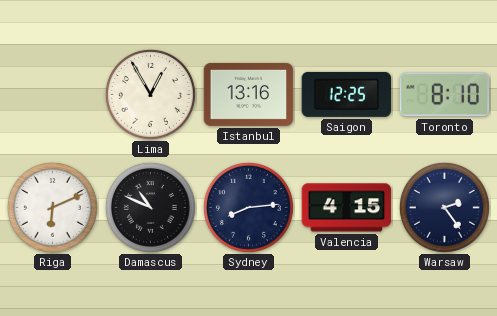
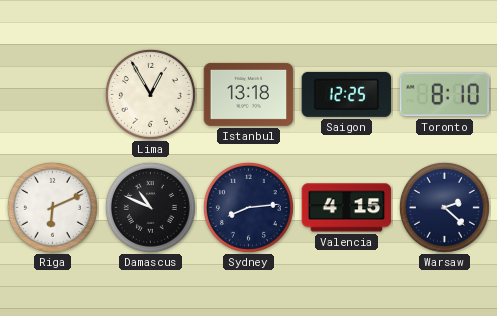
Istanbul: 13:16 -> 13:18
Warsaw: 2:24 -> 2:22
